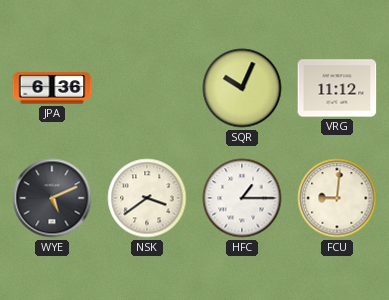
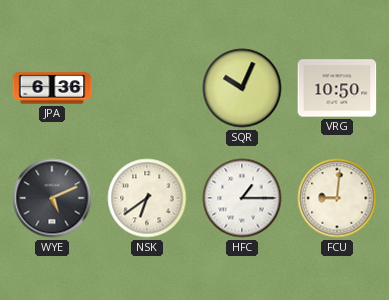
VRG: 11:12 -> 10:50
NSK: 3:39 -> 6:39
